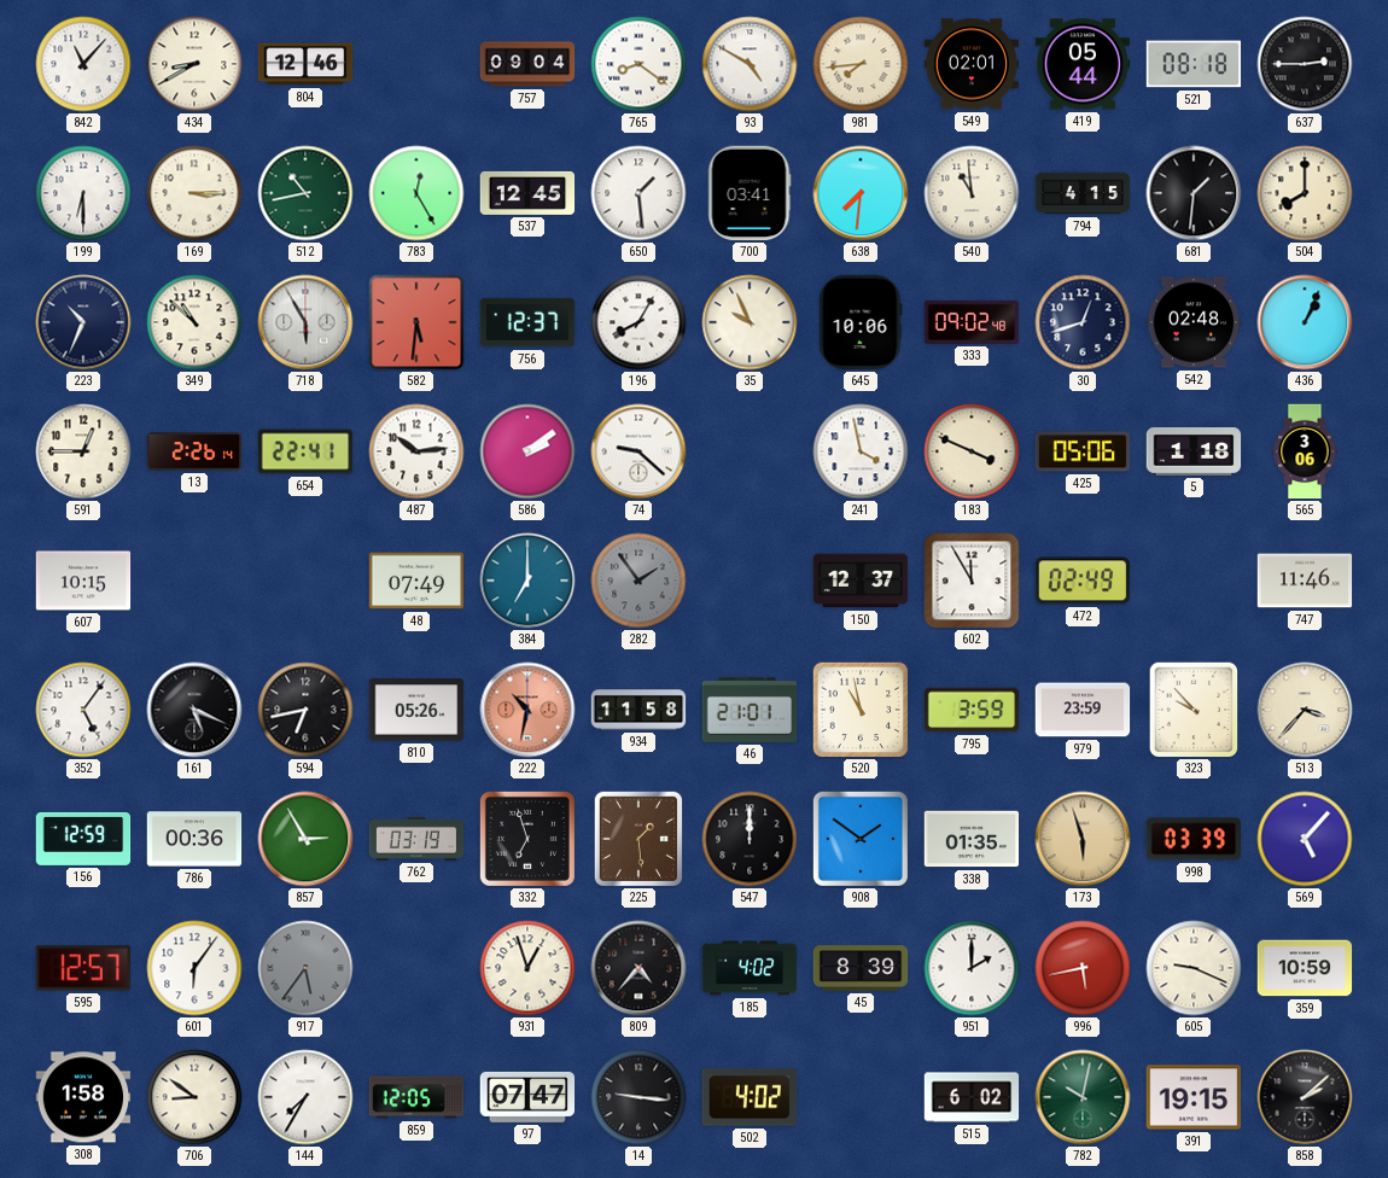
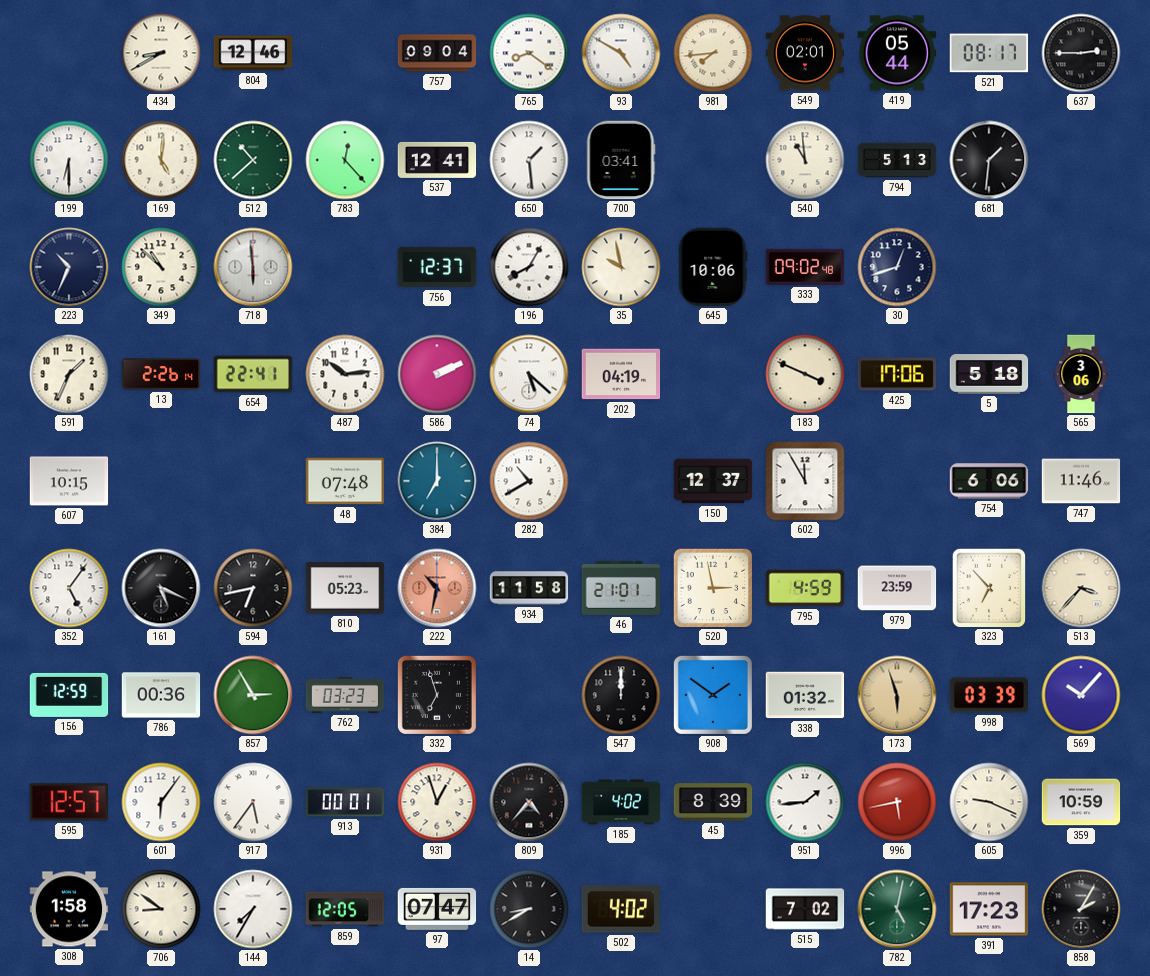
842: 11:07 -> none
521: 08:18 -> 08:17
169: 3:15 -> 5:01
512: 10:43 -> 10:38
783: 12:25 -> 12:23
537: 12:45 -> 12:41
638: 7:31 -> none
794: 4:15 -> 5:13
504: 8:00 -> none
718: 5:55 -> 5:59
582: 5:31 -> none
35: 9:56 -> 9:58
542: 02:48 -> none
436: 1:04 -> none
591: 12:45 -> 1:34
586: 2:09 -> 2:11
74: 9:22 -> 5:22
202: none -> 04:19
241: 3:58 -> none
425: 05:06 -> 17:06
5: 1:18 -> 5:18
48: 07:49 -> 07:48
282: 1:54 -> 10:40
282 dial: grey -> white
472: 02:49 -> none
754: none -> 6:06
810: 05:26 -> 05:23
520: 10:58 -> 2:58
795: 3:59 -> 4:59
323: 9:53 -> 6:53
762: 03:19 -> 03:23
225: 1:29 -> none
338: 01:35 -> 01:32
569: 5:07 -> 10:07
917 dial: grey -> white
913: none -> 00:01
951: 2:00 -> 1:44
14: 9:16 -> 8:40
515: 6:02 -> 7:02
782: 10:02 -> 5:02
391: 19:15 -> 17:23
858: 2:08 -> 2:05
